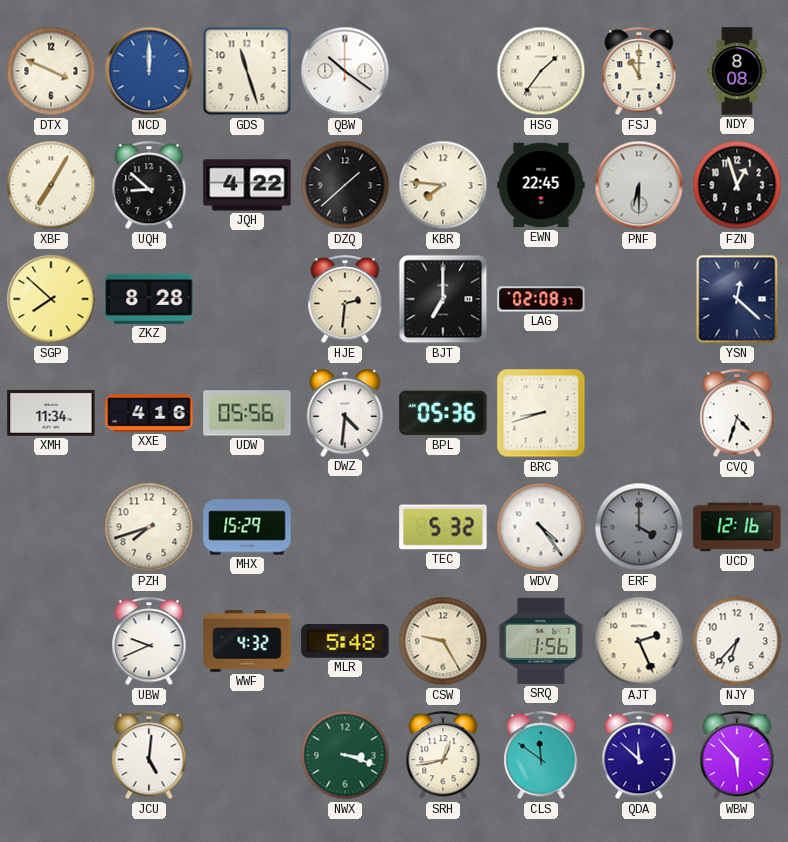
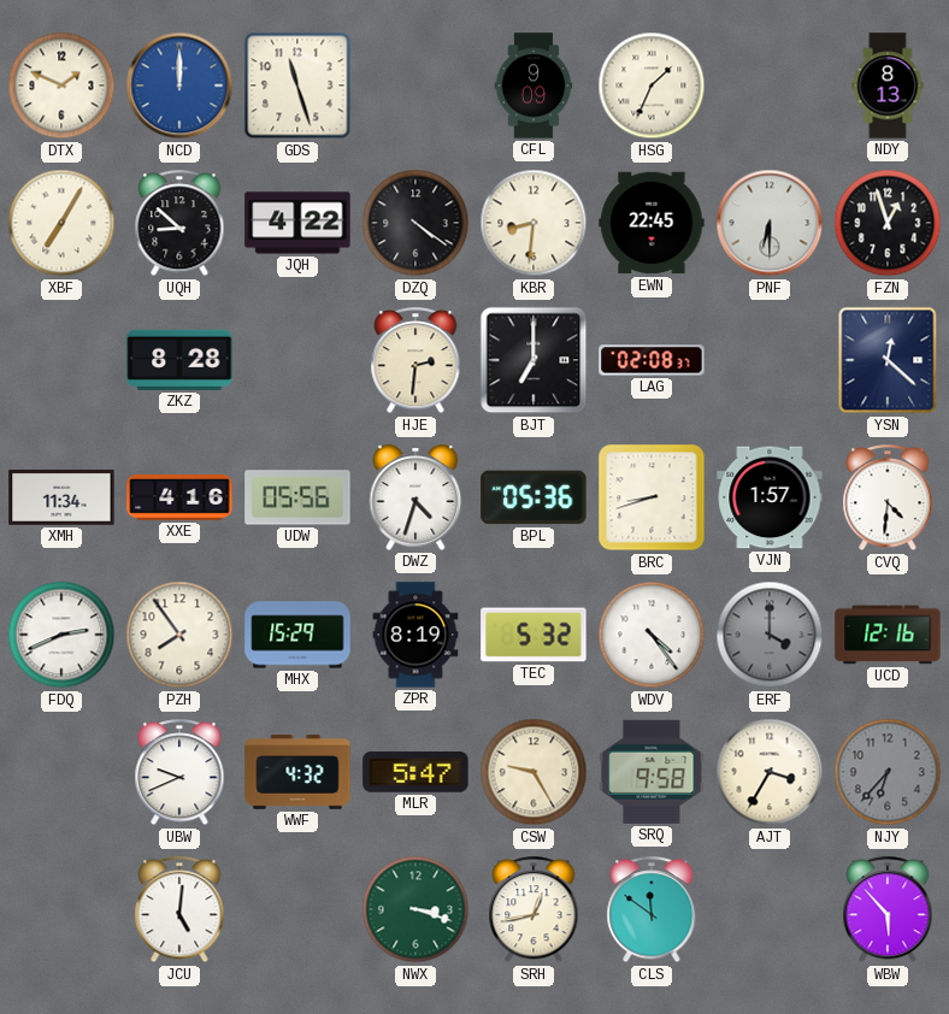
DTX: 3:49 -> 1:49
QBW: 10:21 -> none
CFL: none -> 9:09
HSG: 1:36 -> 1:34
FSJ: 11:00 -> none
NDY: 8:08 -> 8:13
DZQ: 1:38 -> 4:21
KBR: 7:46 -> 8:31
SGP: 7:52 -> none
DWZ: 4:31 -> 4:33
VJN: none -> 1:57
CVQ: 4:33 -> 4:31
FDQ: none -> 2:41
PZH: 7:42 -> 7:54
ZPR: none -> 8:19
MLR: 5:48 -> 5:47
SRQ: 1:56 -> 9:58
AJT: 2:26 -> 3:35
NJY dial: white -> grey
QDA: 11:52 -> none
